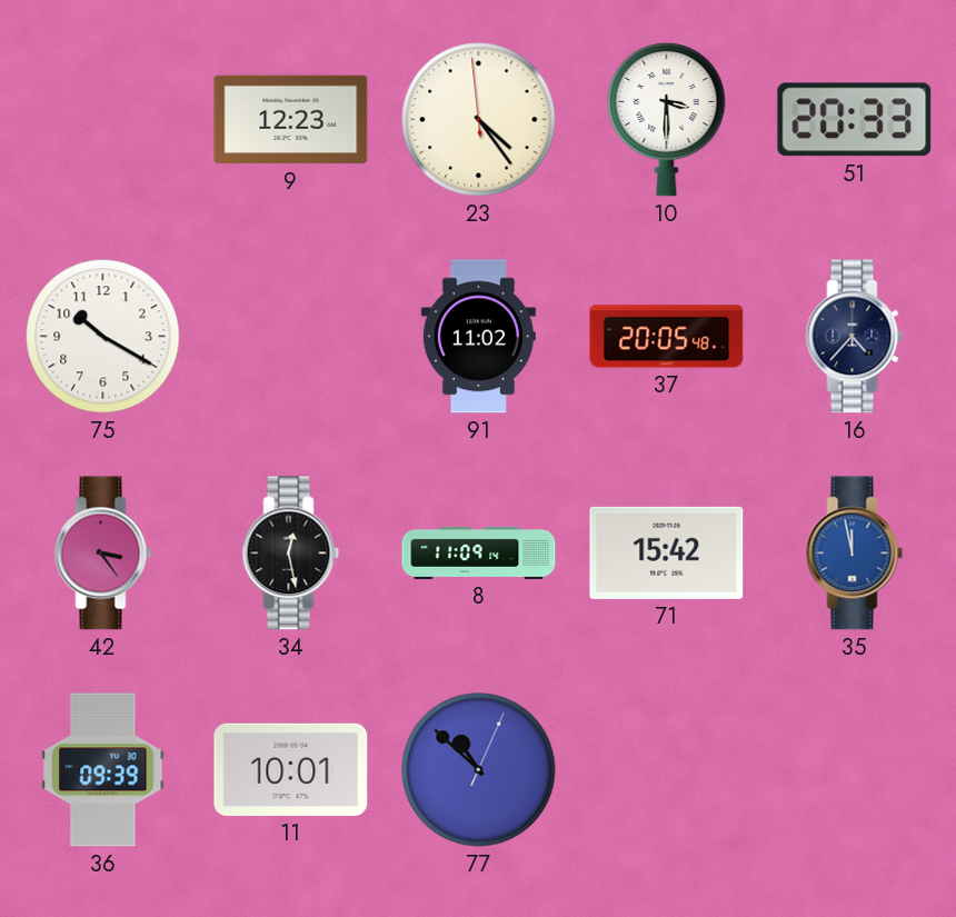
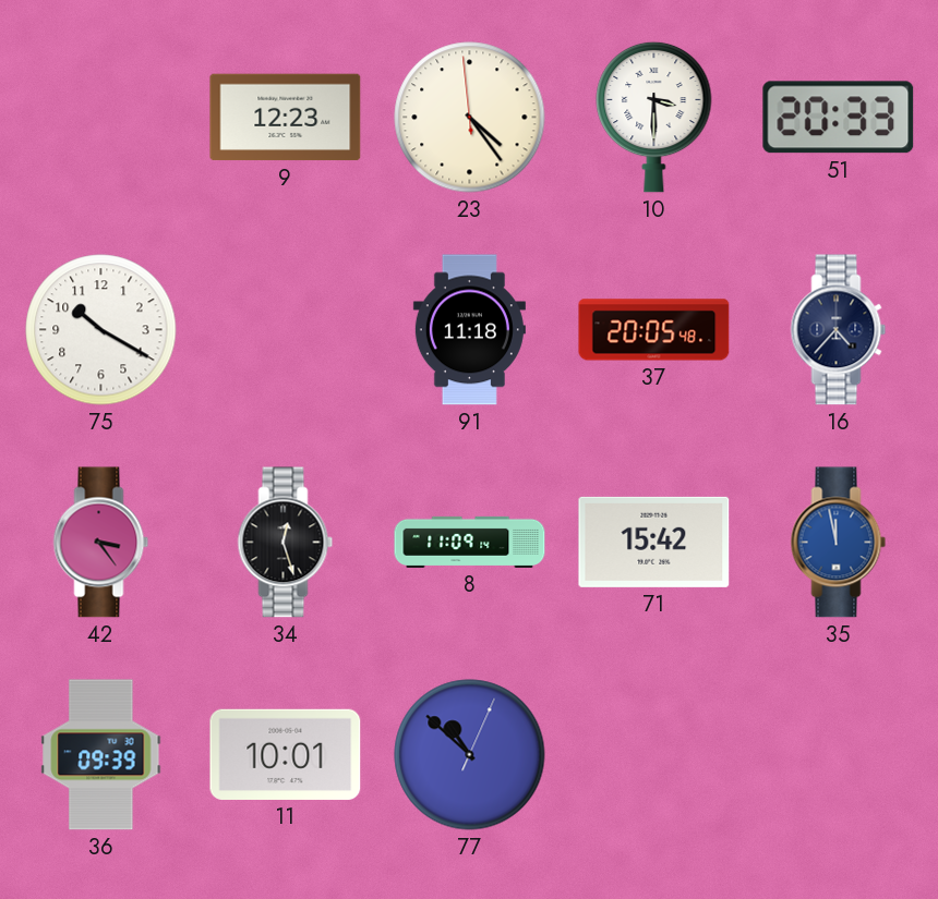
91: 11:02 -> 11:18
34: 12:28 -> 12:27
